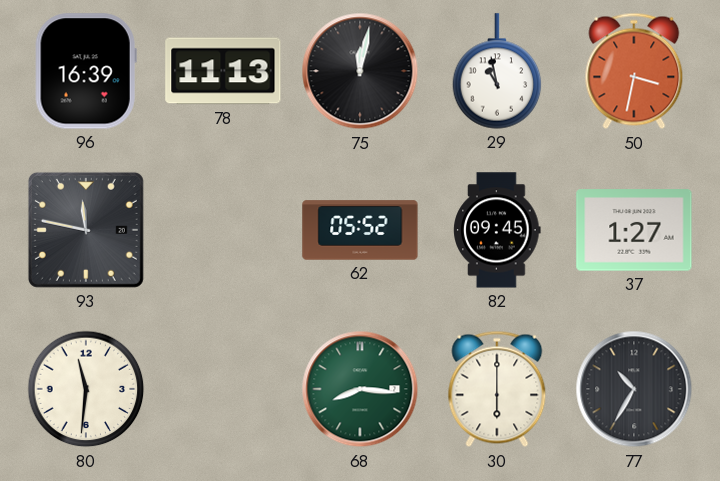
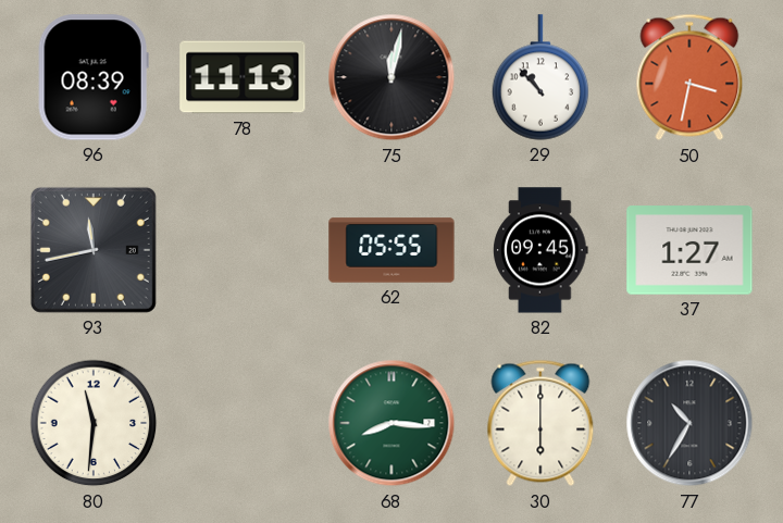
96: 16:39 -> 08:39
29: 10:58 -> 10:53
93: 11:47 -> 11:43
62: 05:52 -> 05:55
